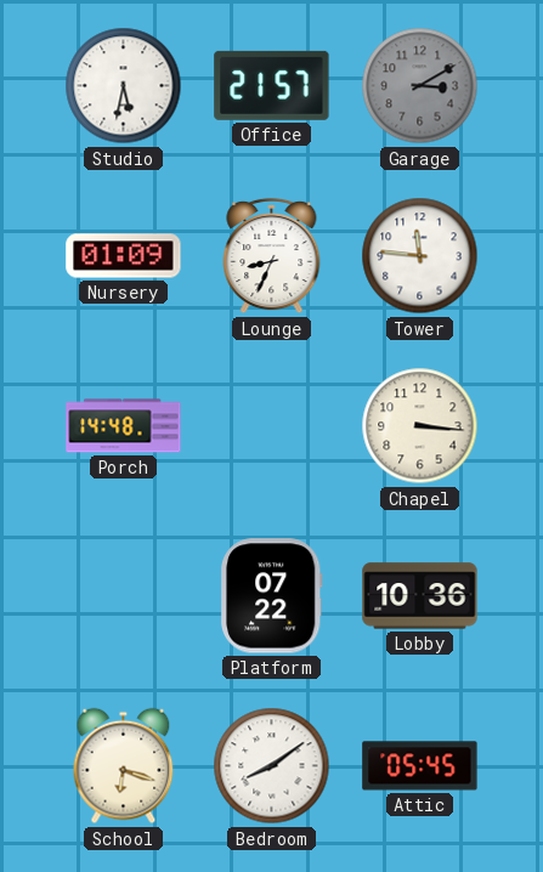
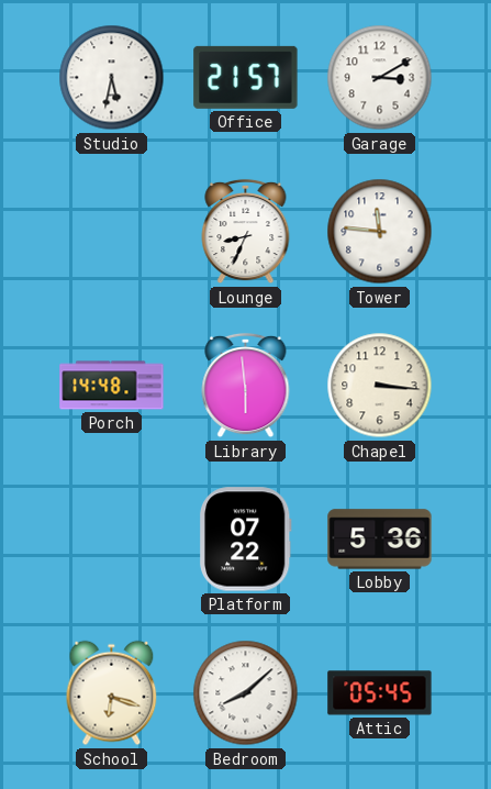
Garage dial: grey -> white
Nursery: 01:09 -> none
Library: none -> 5:59
Lobby: 10:36 -> 5:36
Bedroom: 8:09 -> 8:08
